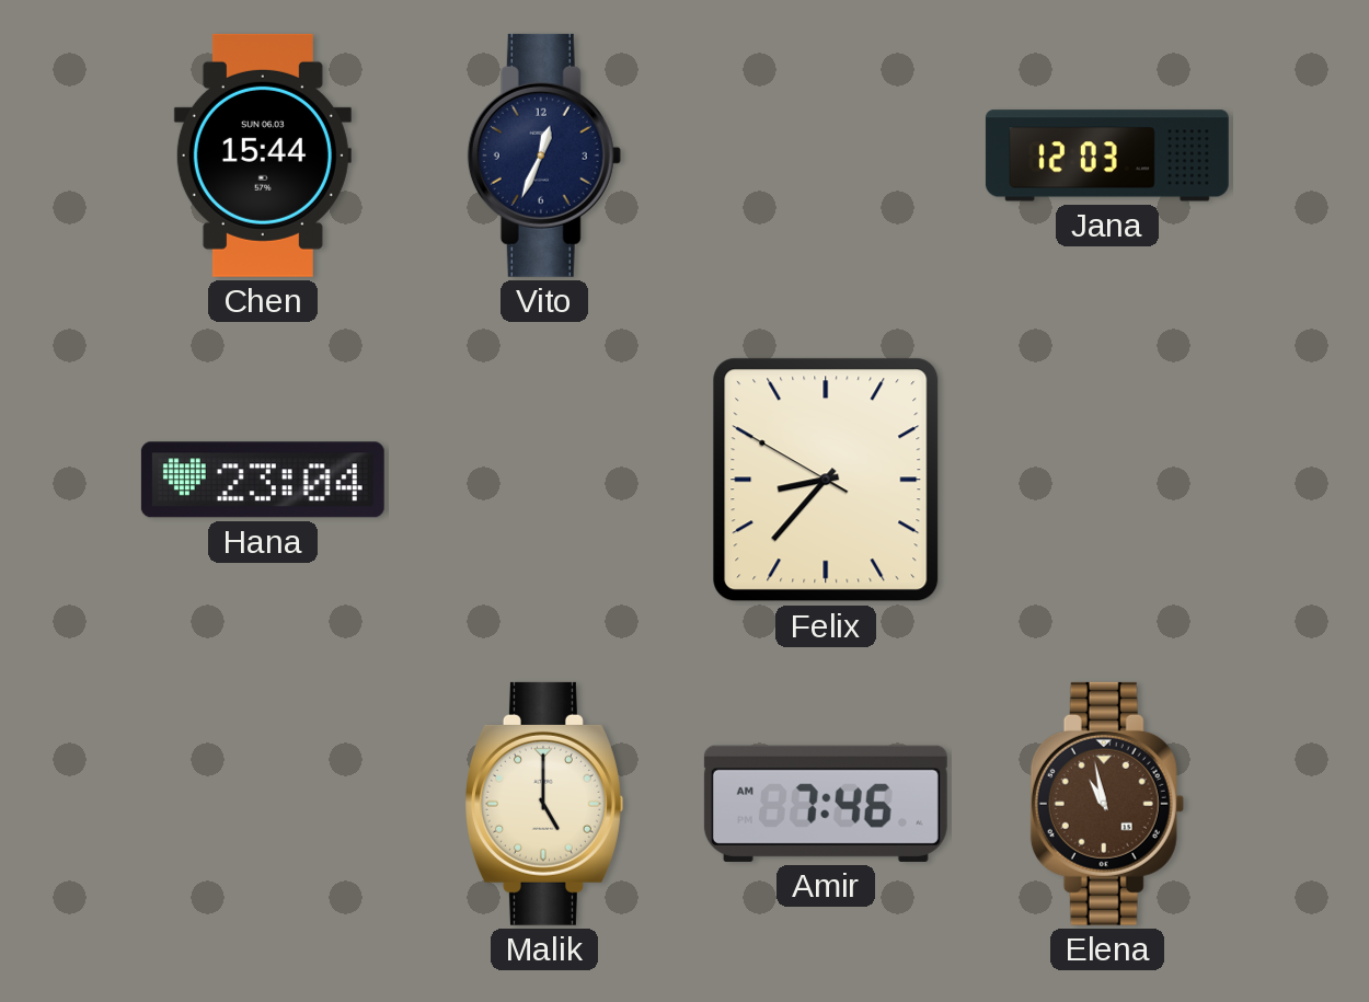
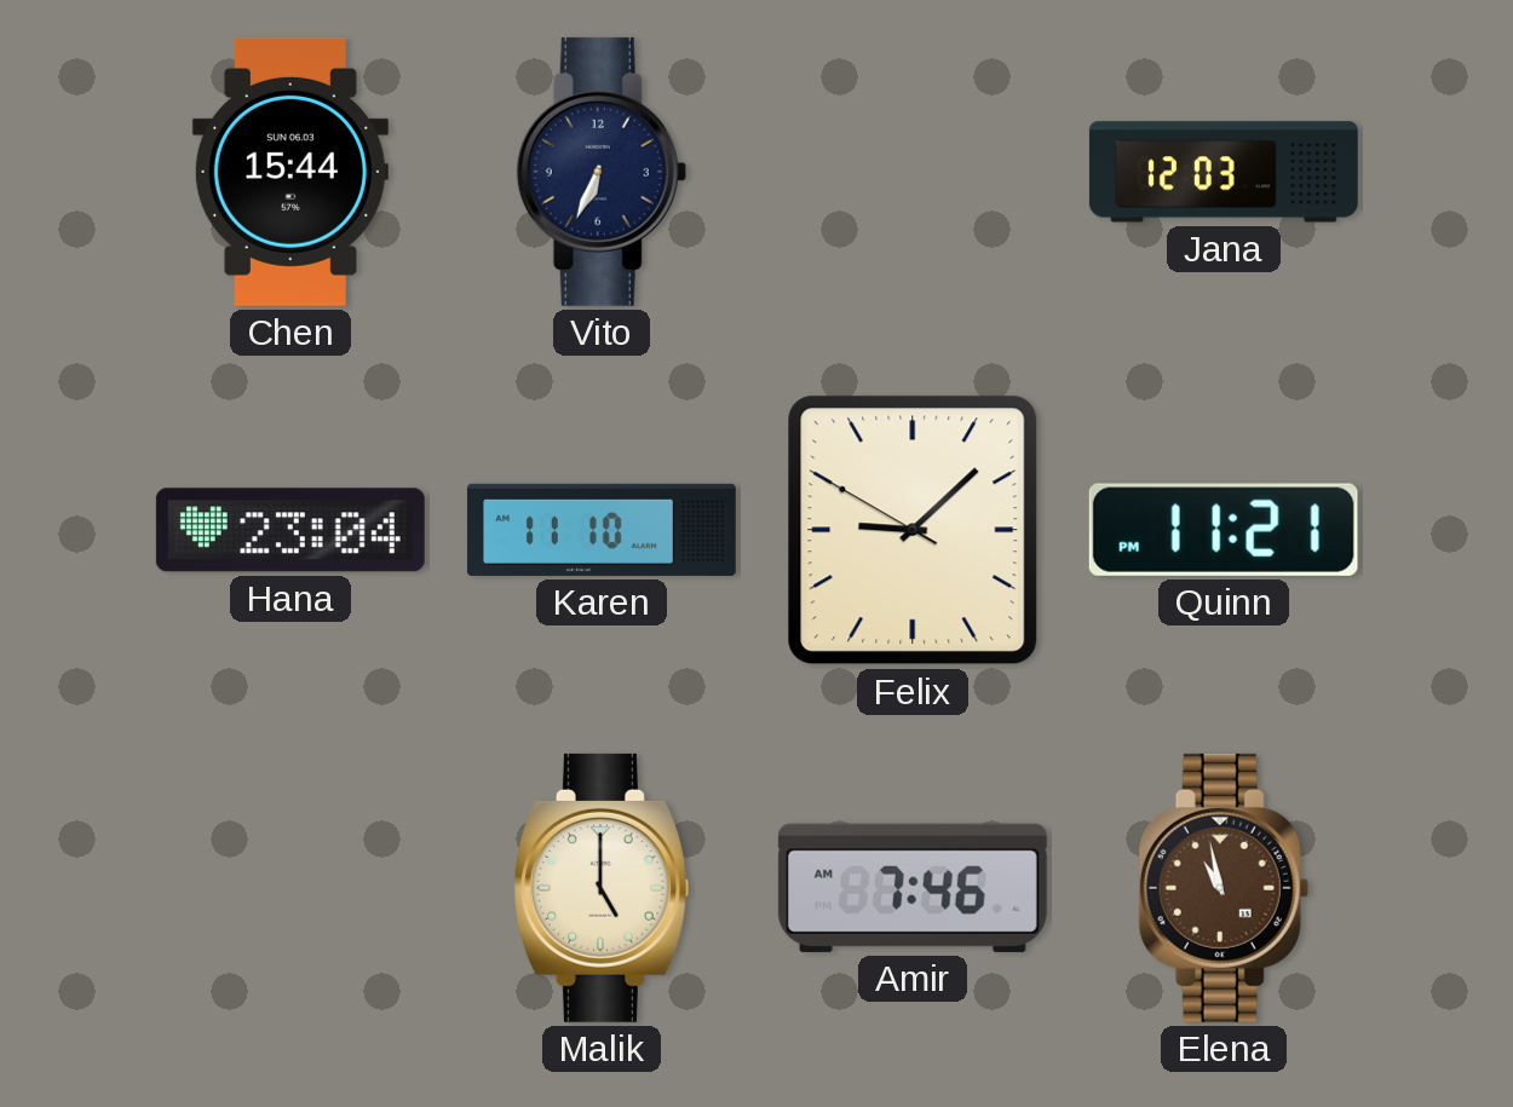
Vito: 12:34 -> 6:34
Karen: none -> 11:10
Felix: 8:36 -> 9:07
Quinn: none -> 11:21
